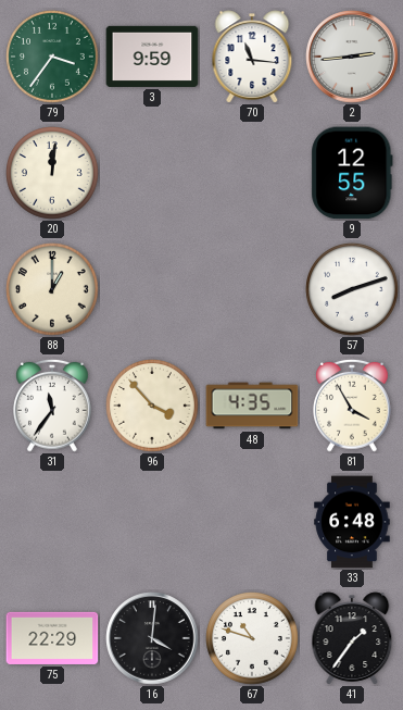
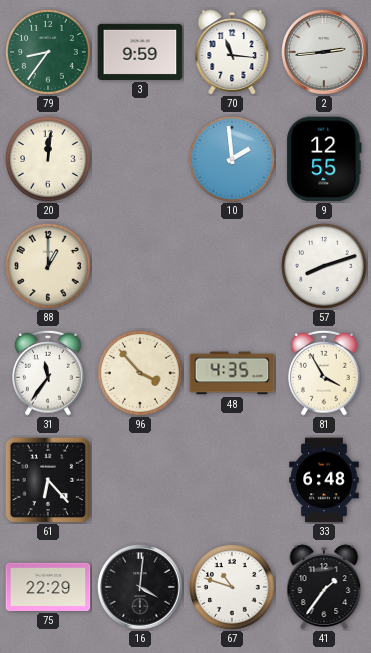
79: 3:36 -> 8:36
10: none -> 1:59
61: none -> 6:23
